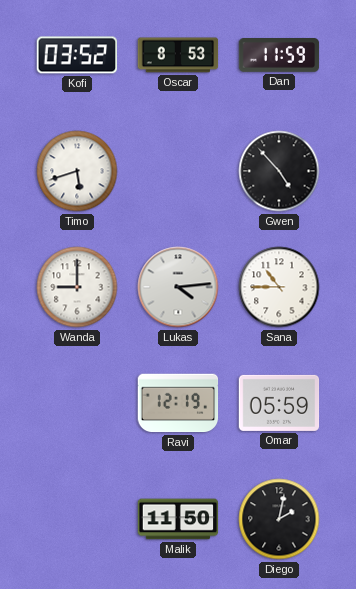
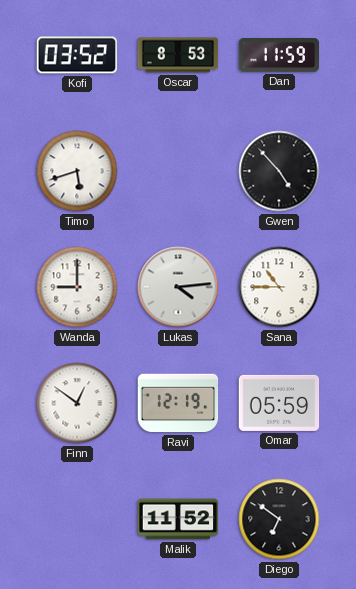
Finn: none -> 12:51
Malik: 11:50 -> 11:52
Diego: 2:02 -> 6:51
